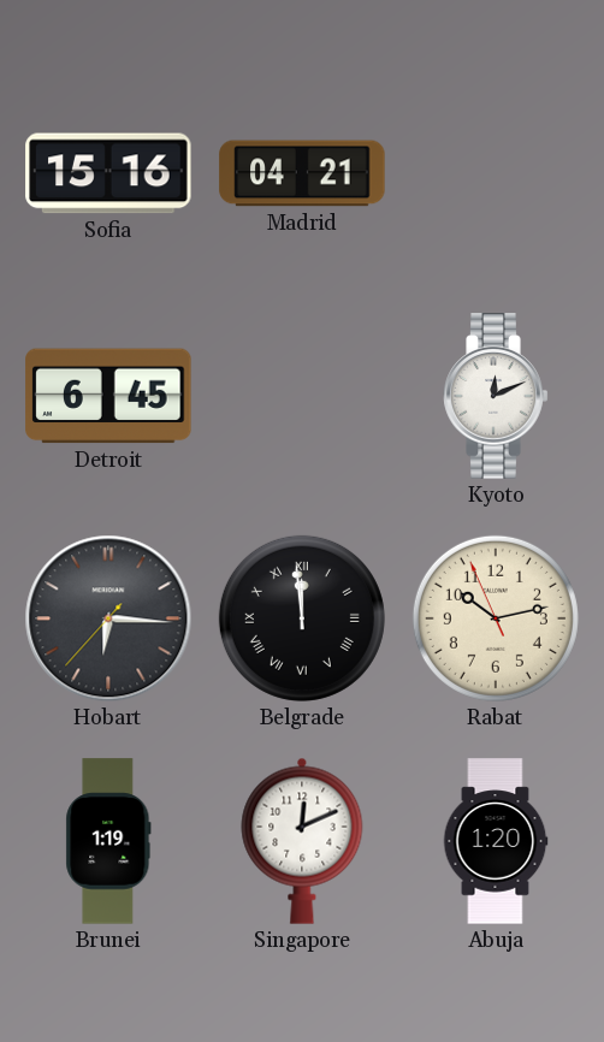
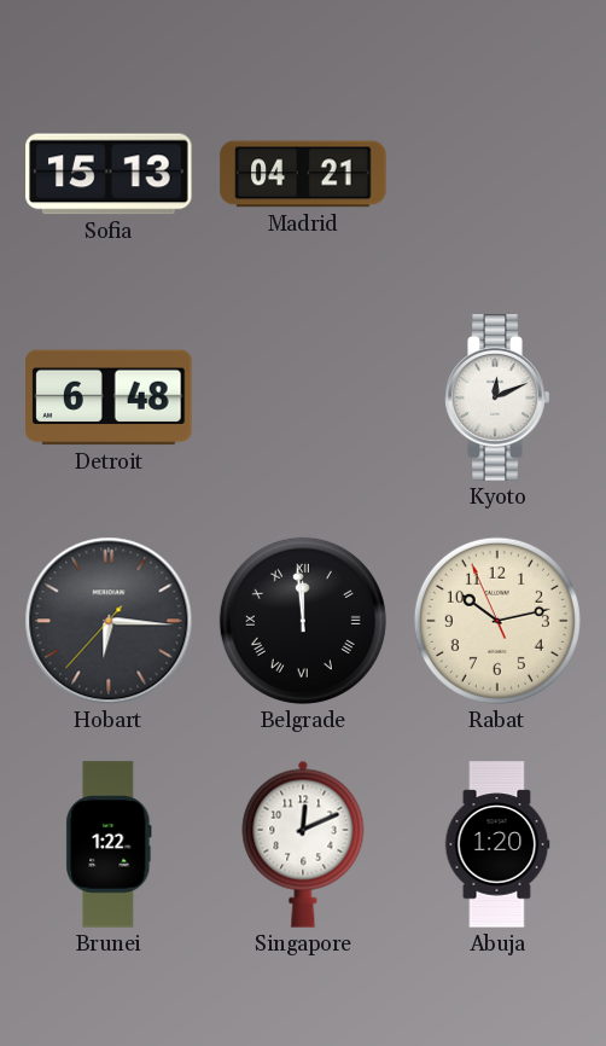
Sofia: 15:16 -> 15:13
Detroit: 6:45 -> 6:48
Brunei: 1:19 -> 1:22
